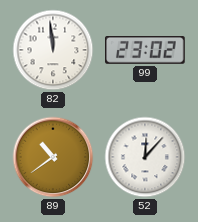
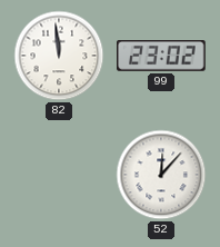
89: 10:39 -> none
